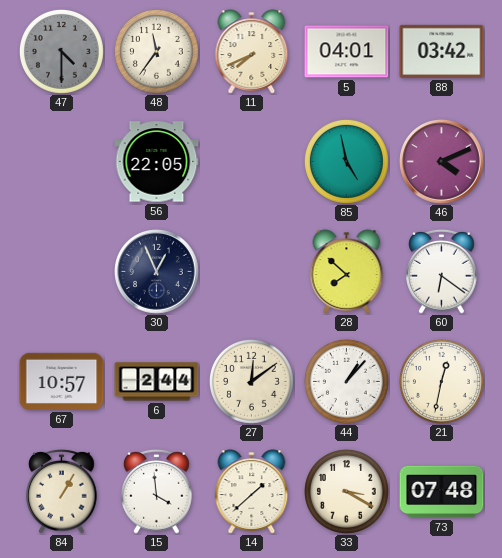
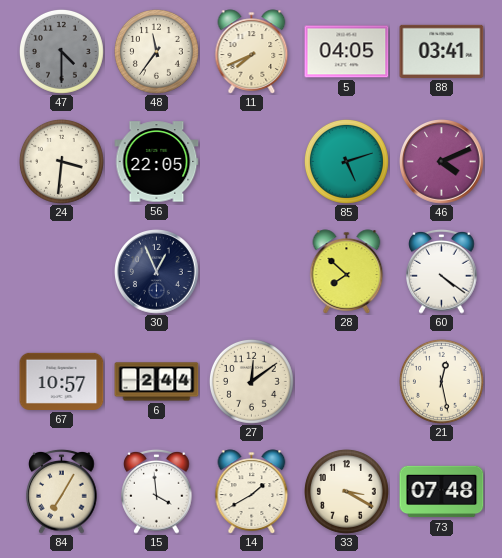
5: 04:01 -> 04:05
88: 03:42 -> 03:41
24: none -> 3:31
85: 4:58 -> 5:12
60: 6:21 -> 4:21
44: 1:07 -> none
21: 12:32 -> 12:28
84: 1:05 -> 7:05
14: 1:38 -> 1:40
